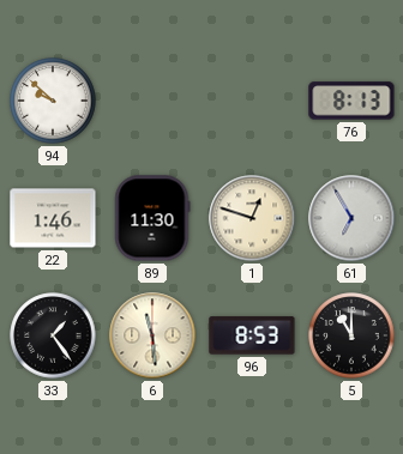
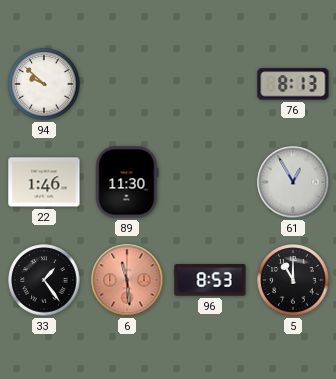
1: 12:48 -> none
61: 6:55 -> 12:55
6 dial: cream -> salmon
